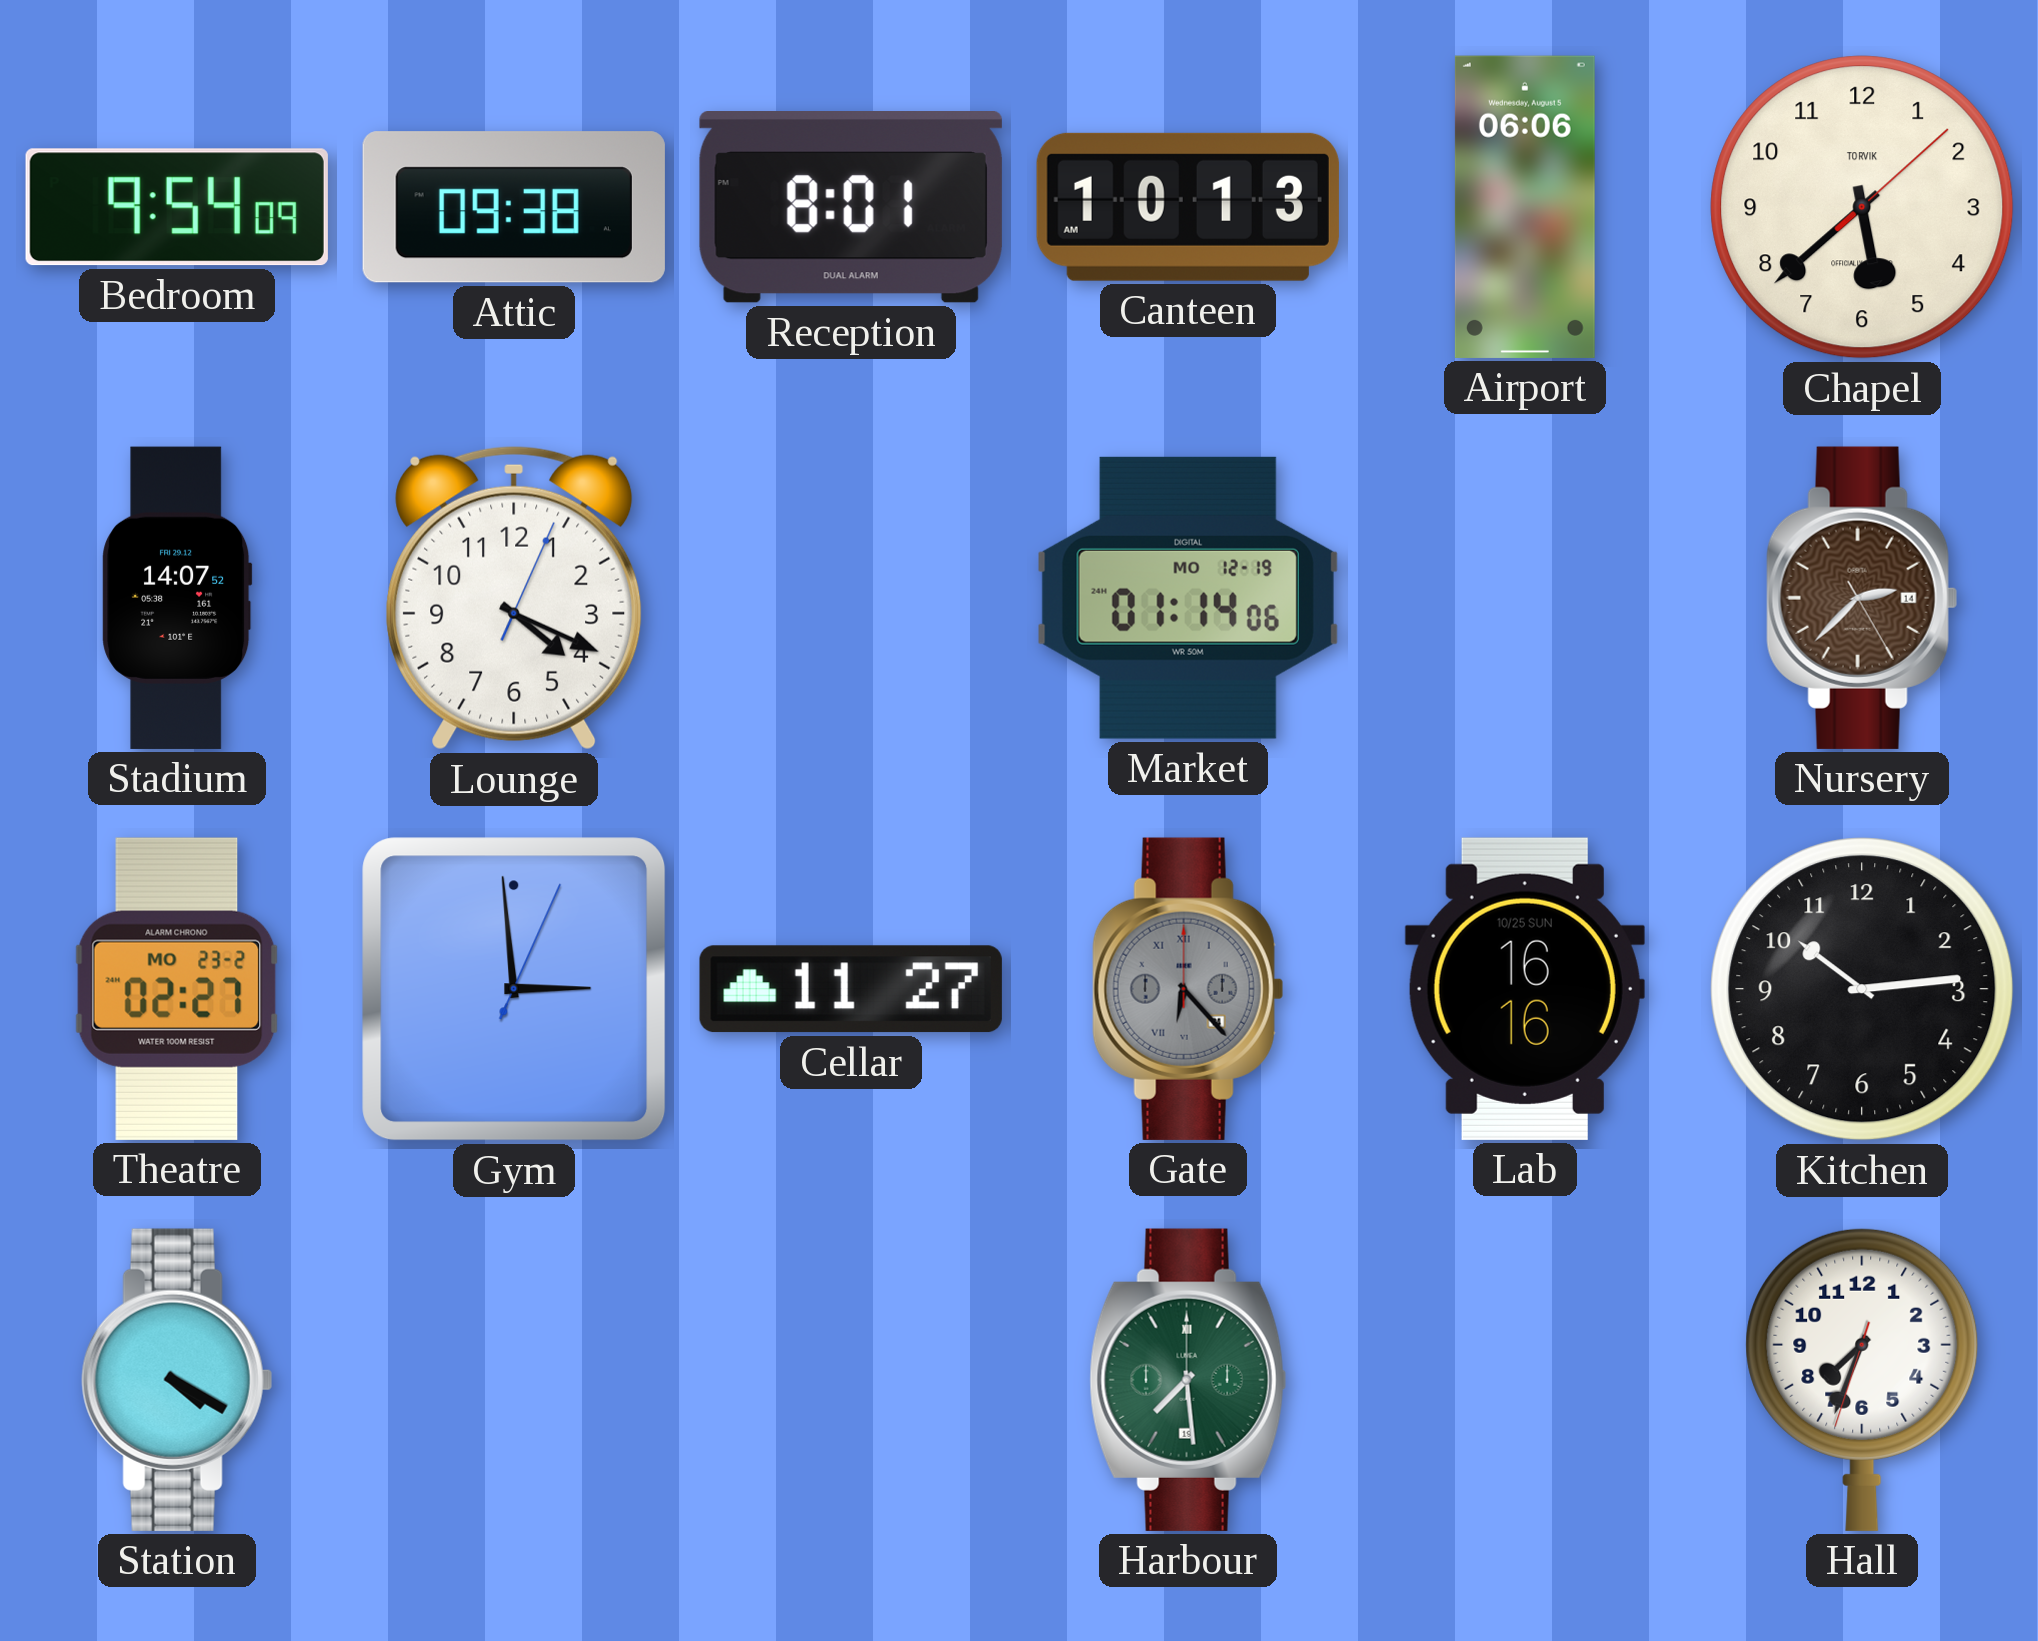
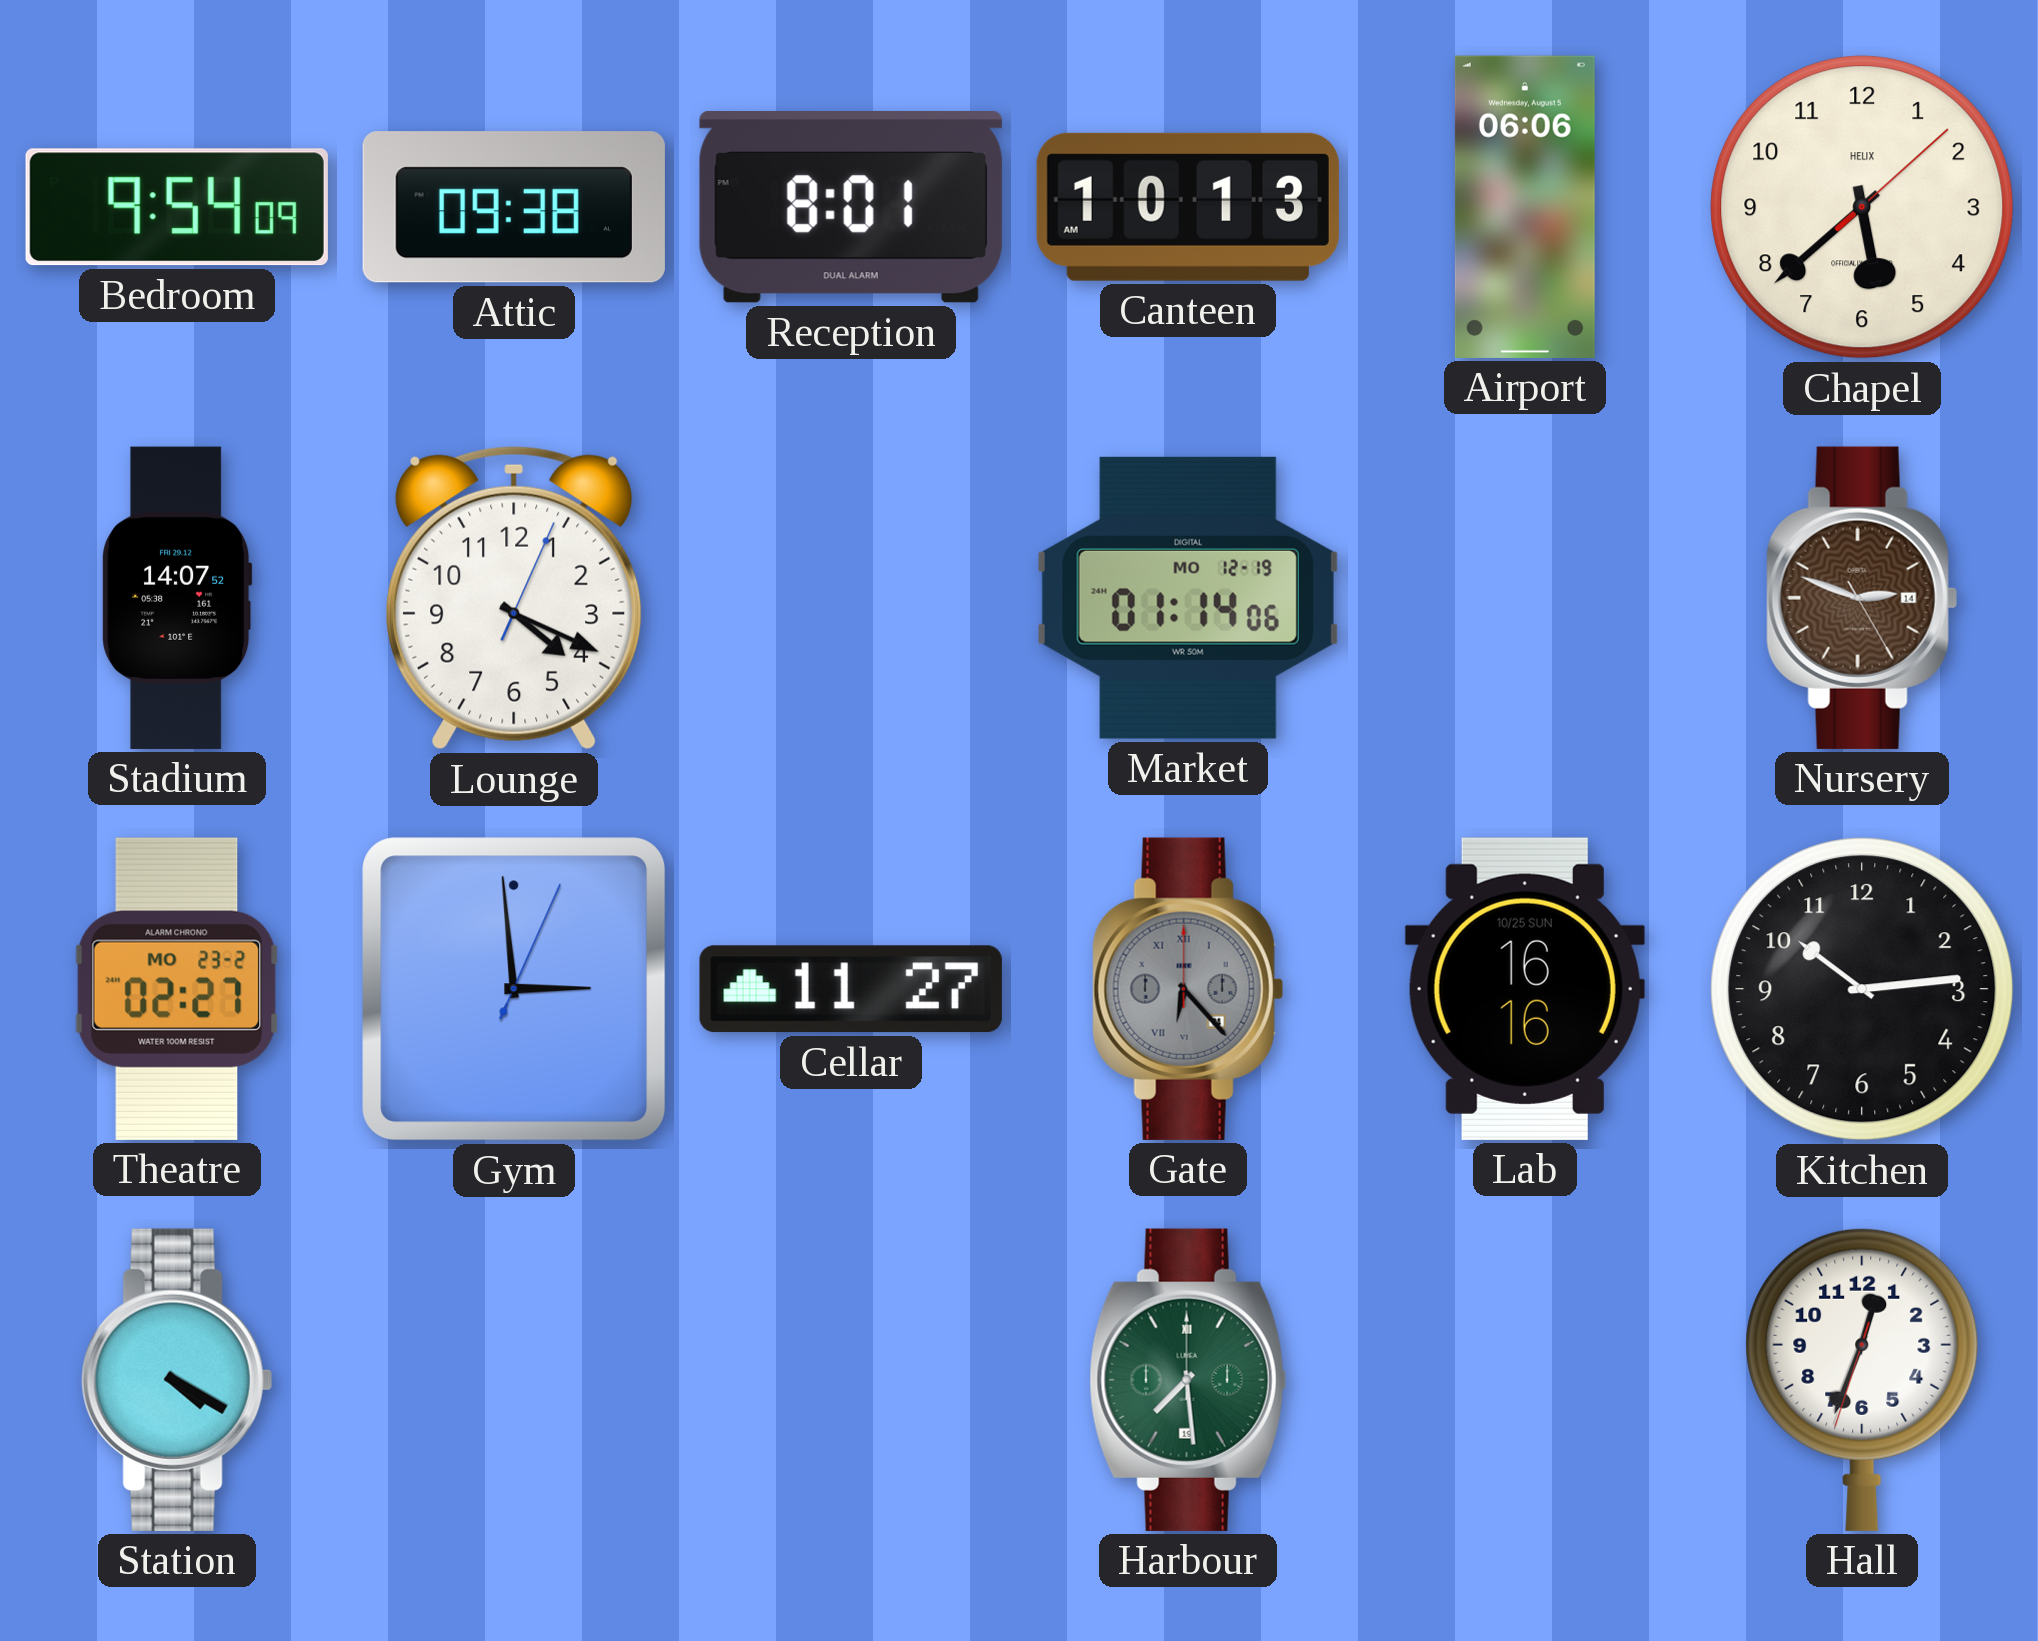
Chapel brand: TORVIK -> HELIX
Nursery: 2:37 -> 2:48
Hall: 7:33 -> 12:33
